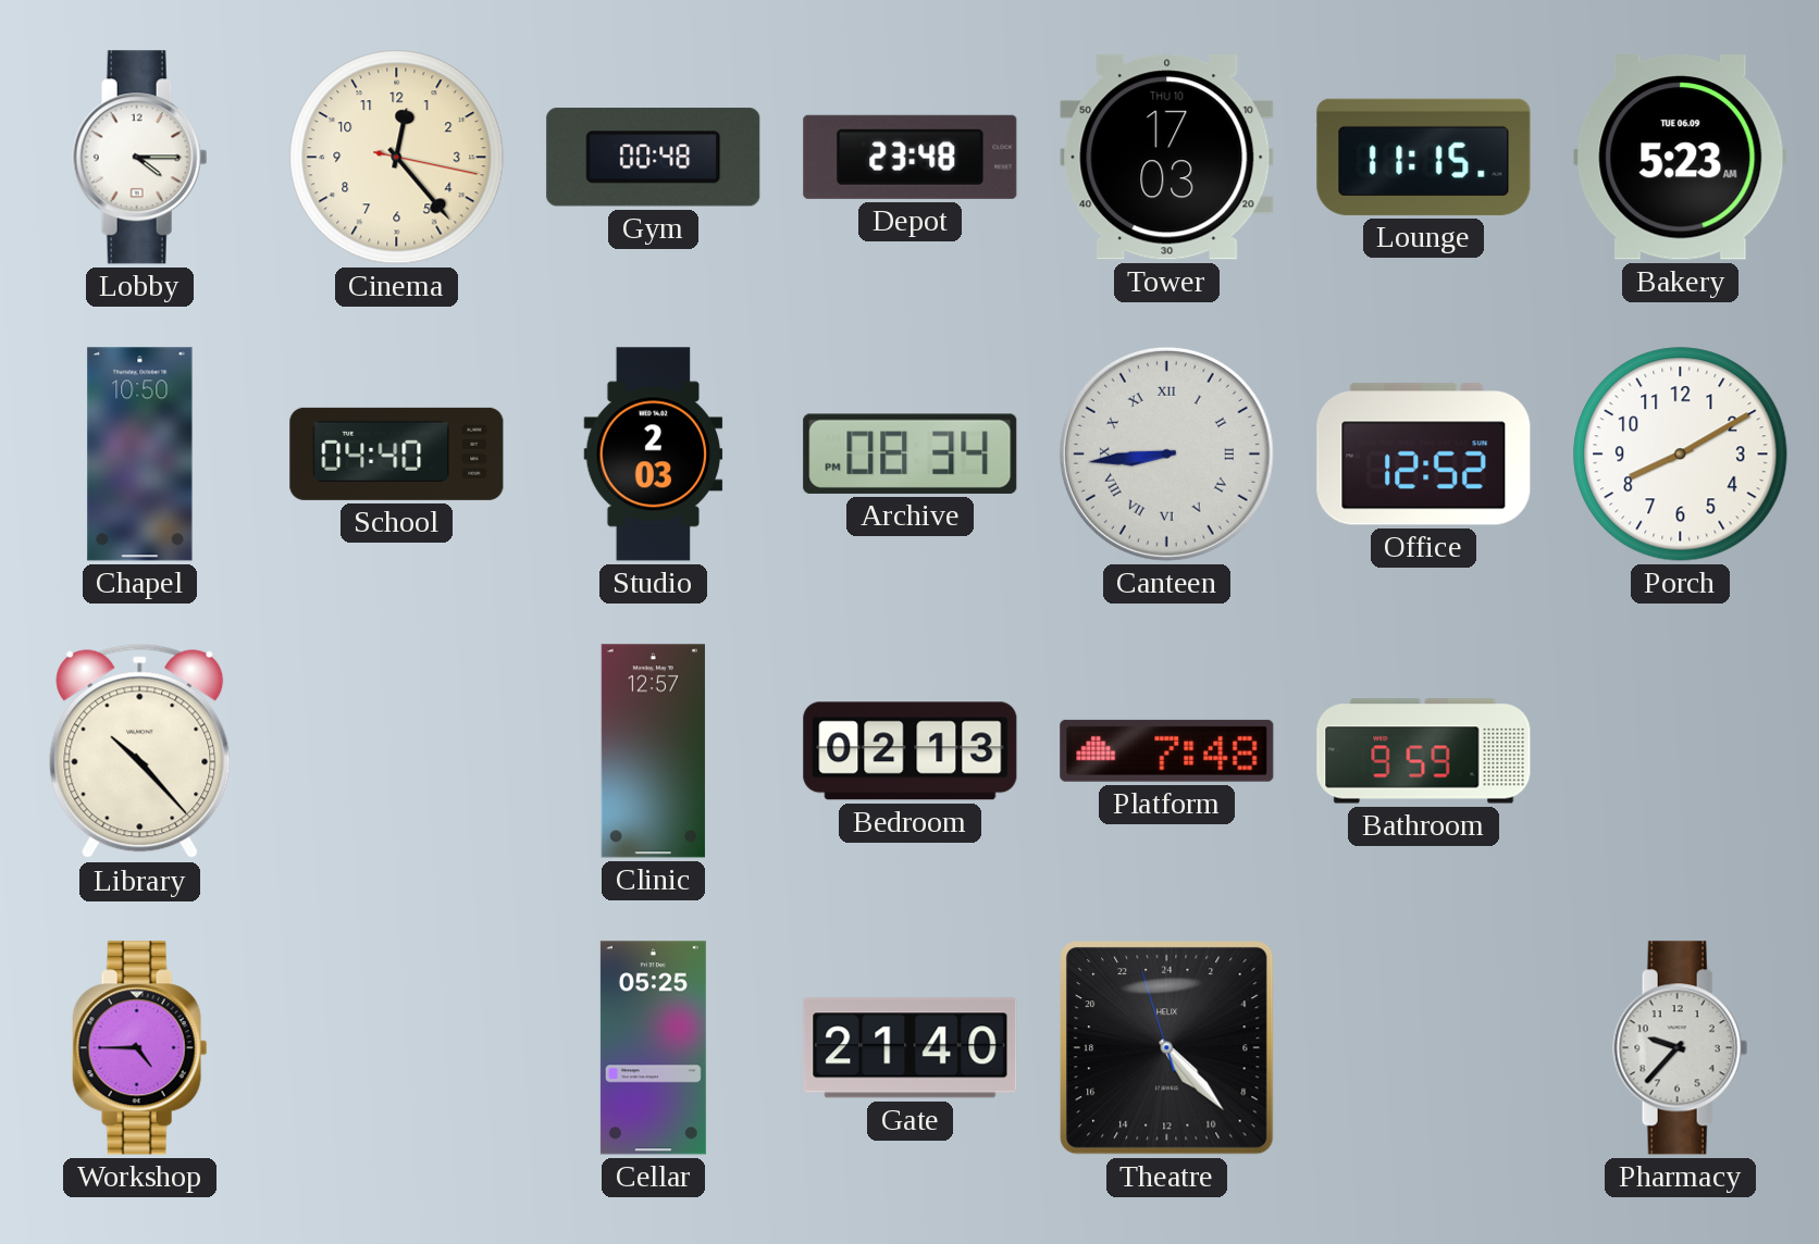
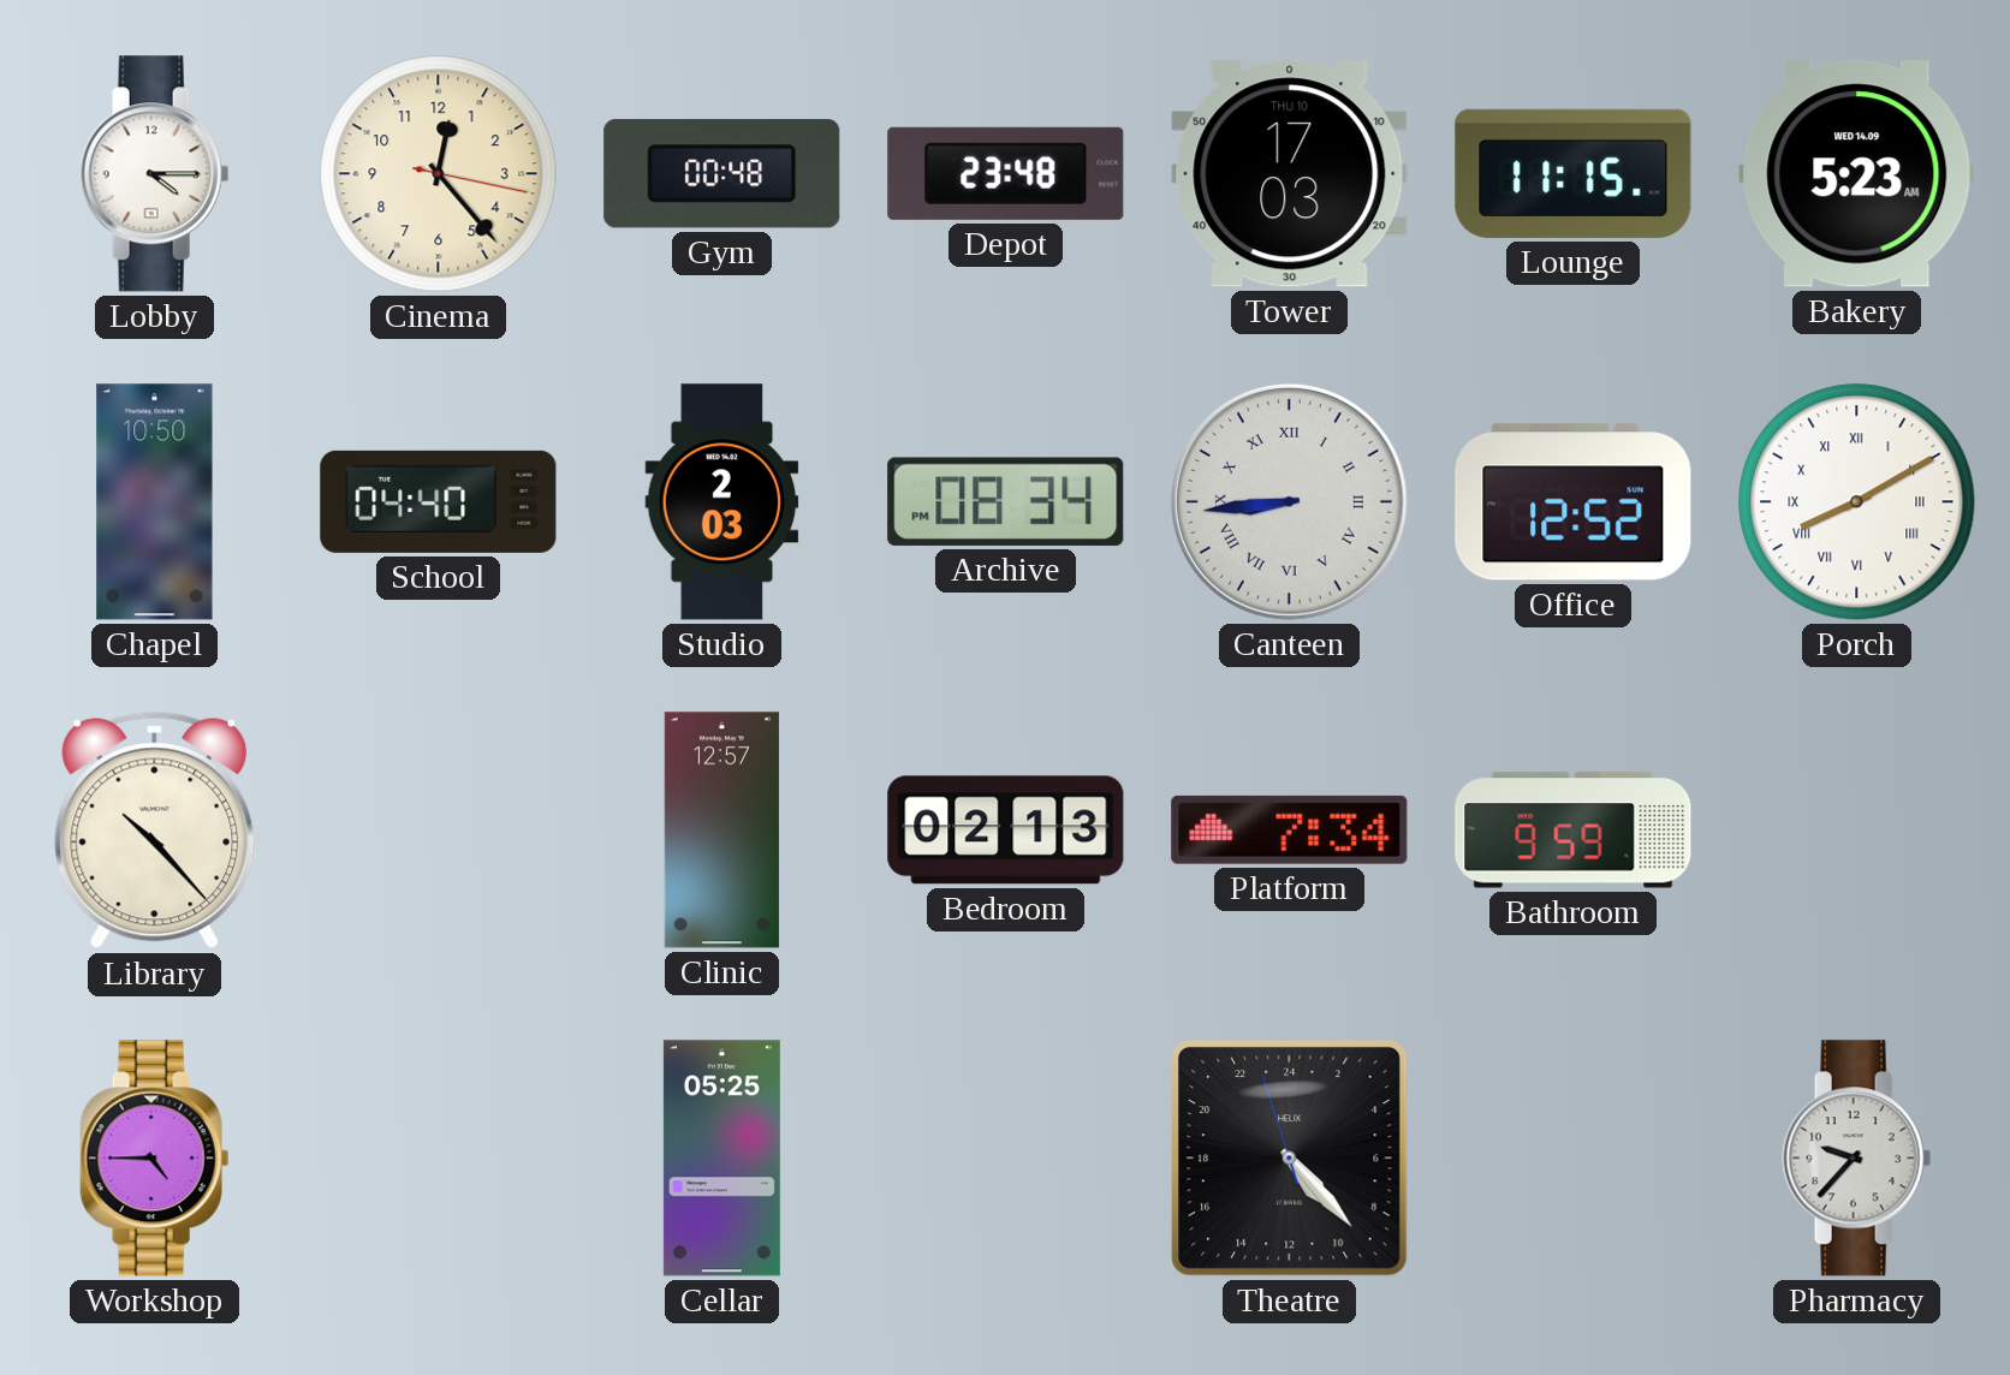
Bakery date: TUE 06.09 -> WED 14.09
Porch numerals: Arabic -> Roman
Platform: 7:48 -> 7:34
Gate: 21:40 -> none
